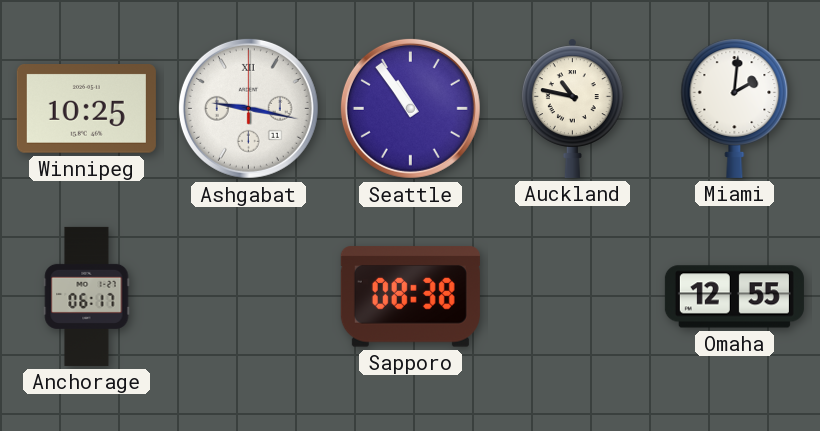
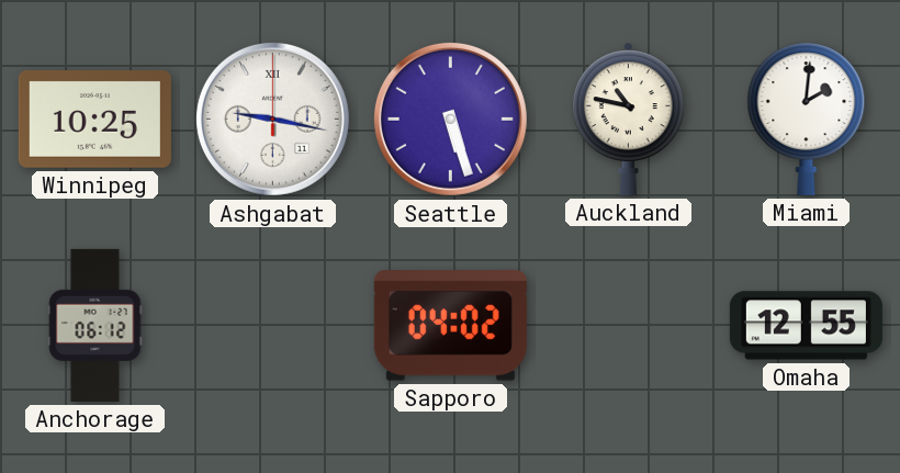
Seattle: 10:54 -> 5:27
Anchorage: 06:17 -> 06:12
Sapporo: 08:38 -> 04:02
